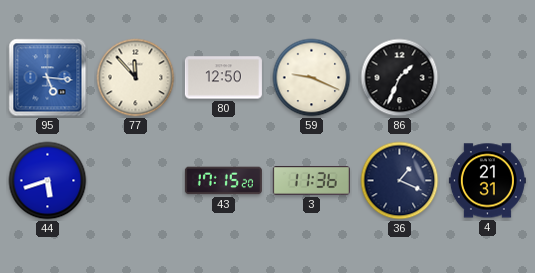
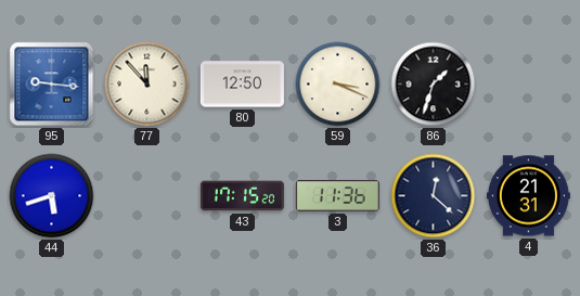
95: 5:16 -> 9:16
59: 9:19 -> 3:19
86: 1:34 -> 1:33
36: 1:19 -> 12:22
